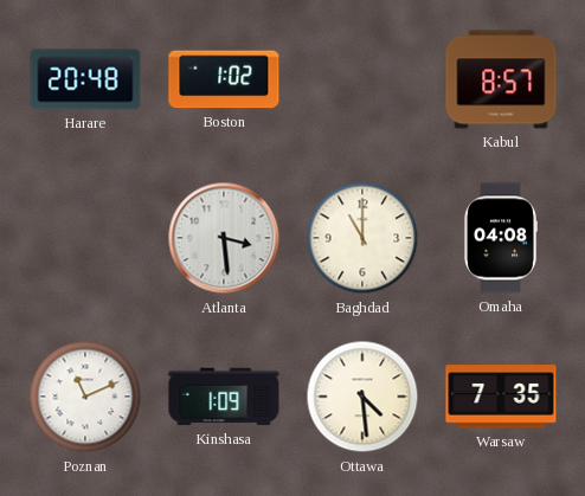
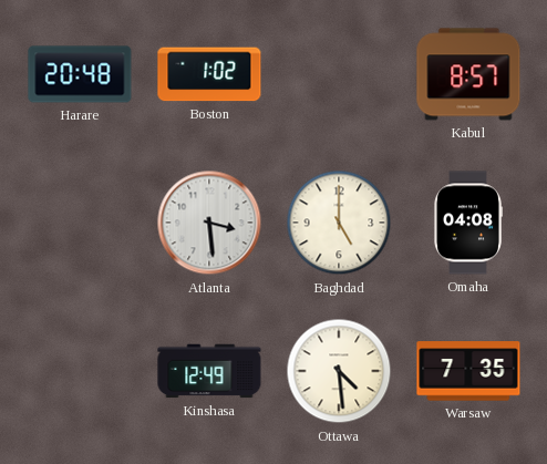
Baghdad: 11:00 -> 5:00
Poznan: 11:11 -> none
Kinshasa: 1:09 -> 12:49
